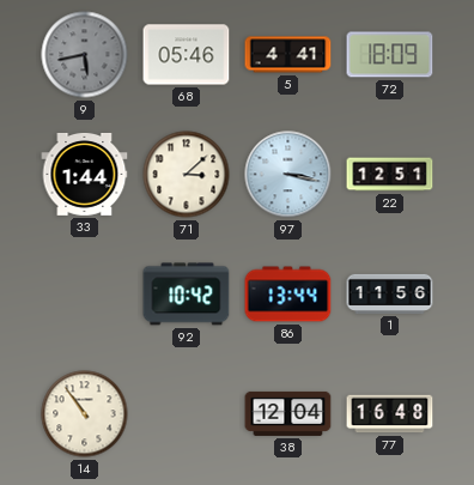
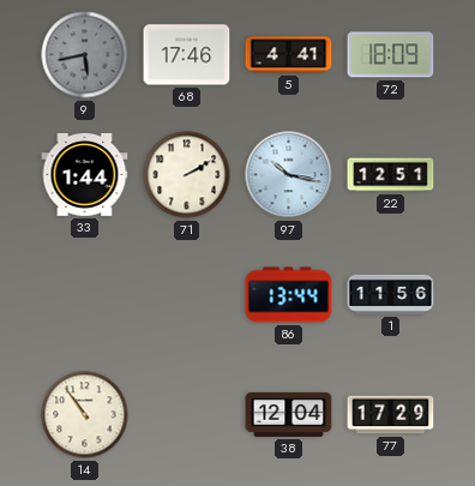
68: 05:46 -> 17:46
71: 3:08 -> 2:10
97: 3:17 -> 10:17
92: 10:42 -> none
77: 16:48 -> 17:29
